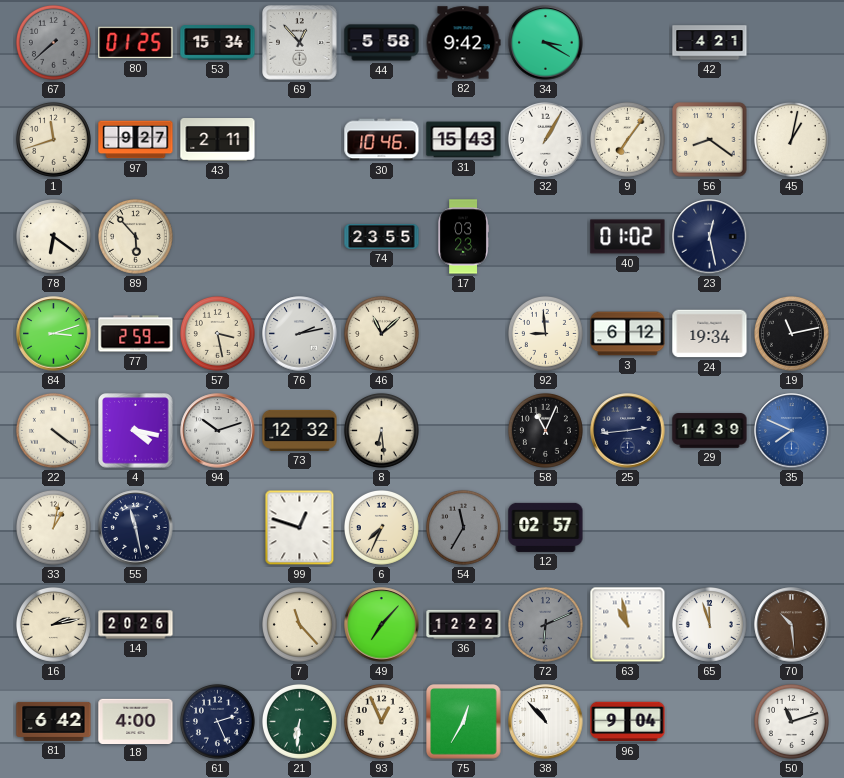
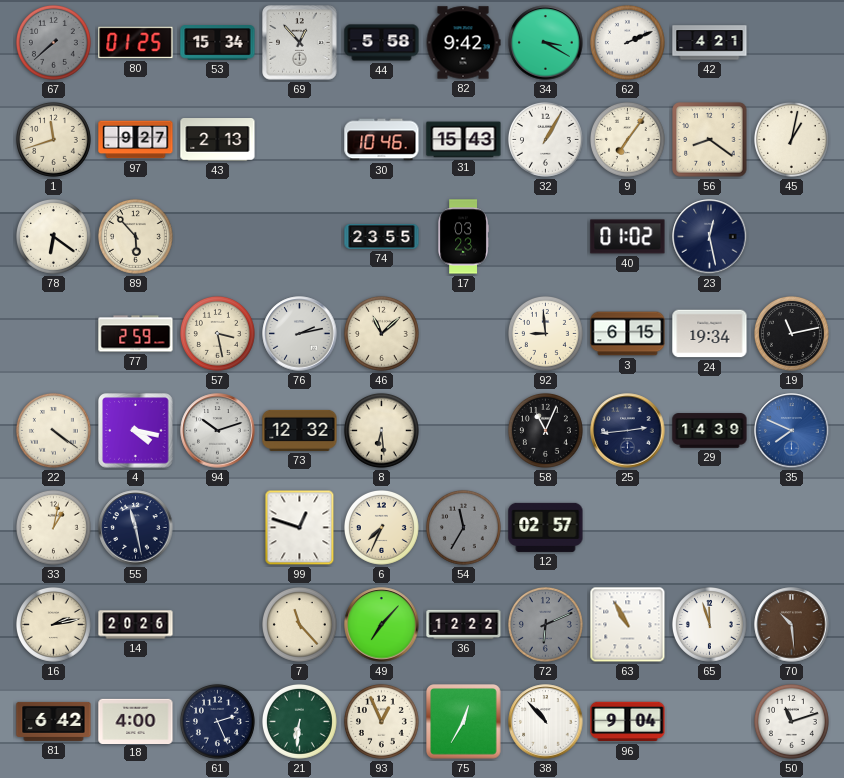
62: none -> 2:11
43: 2:11 -> 2:13
84: 3:12 -> none
3: 6:12 -> 6:15
63: 10:58 -> 10:55
